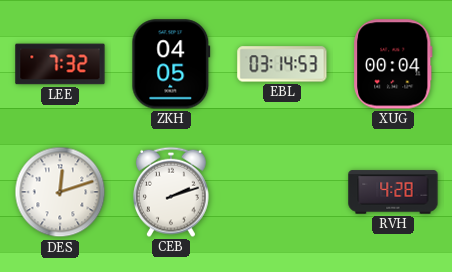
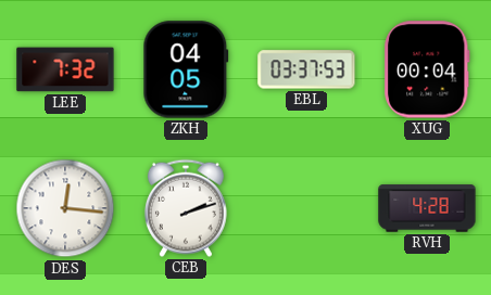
EBL: 03:14 -> 03:37
DES: 12:12 -> 12:16
